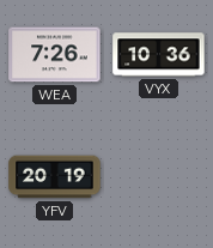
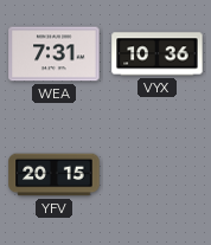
WEA: 7:26 -> 7:31
YFV: 20:19 -> 20:15
